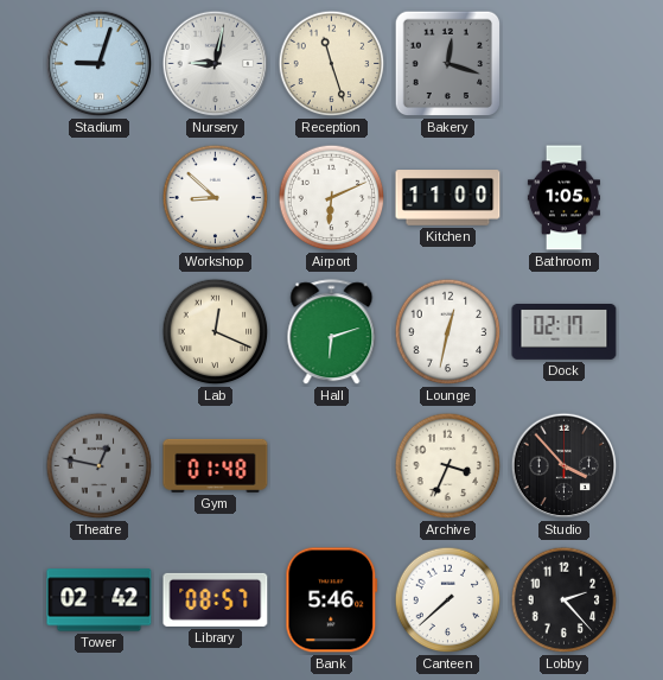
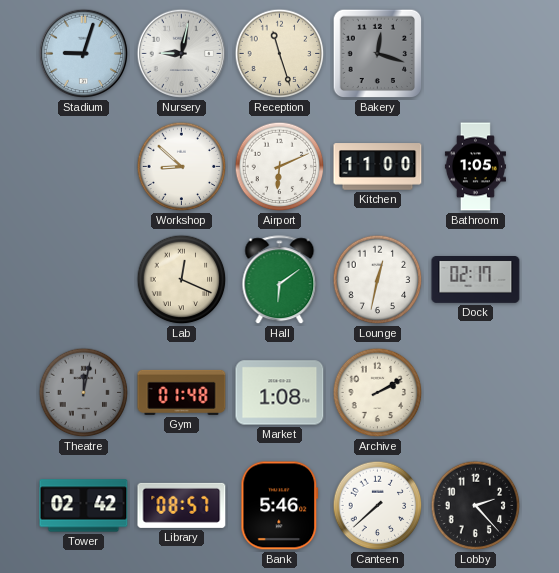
Hall: 6:12 -> 6:09
Theatre: 12:47 -> 12:02
Market: none -> 1:08
Archive: 3:34 -> 2:10
Studio: 3:53 -> none
